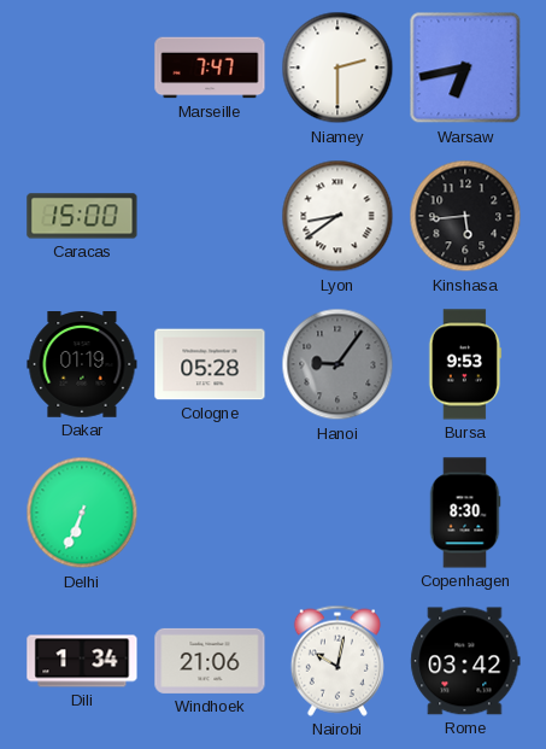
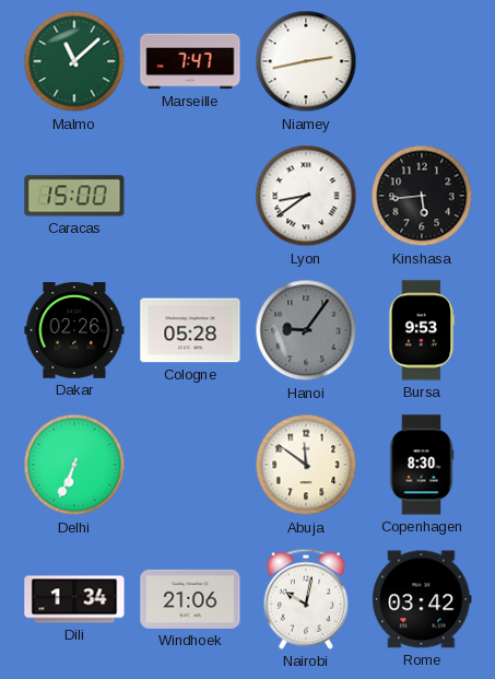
Malmo: none -> 11:08
Niamey: 2:30 -> 2:43
Warsaw: 6:43 -> none
Dakar: 01:19 -> 02:26
Abuja: none -> 11:51
